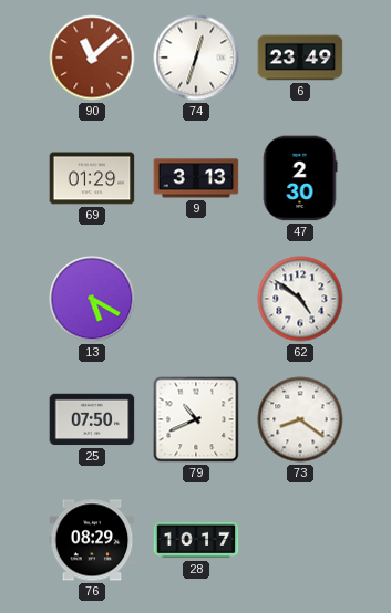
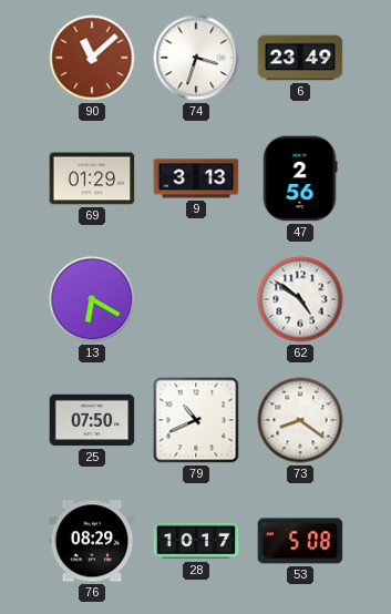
74: 12:33 -> 3:33
47: 2:30 -> 2:56
13: 5:20 -> 6:20
53: none -> 5:08
